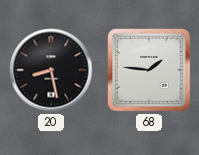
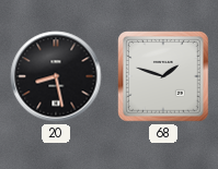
68: 1:46 -> 1:48
